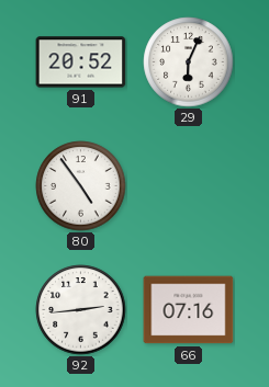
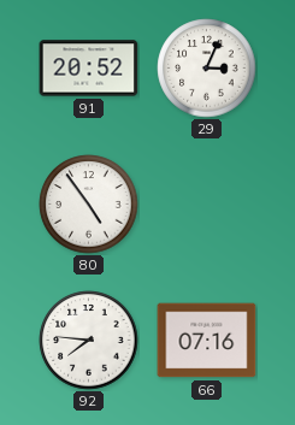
29: 6:04 -> 3:04
92: 2:44 -> 7:46
